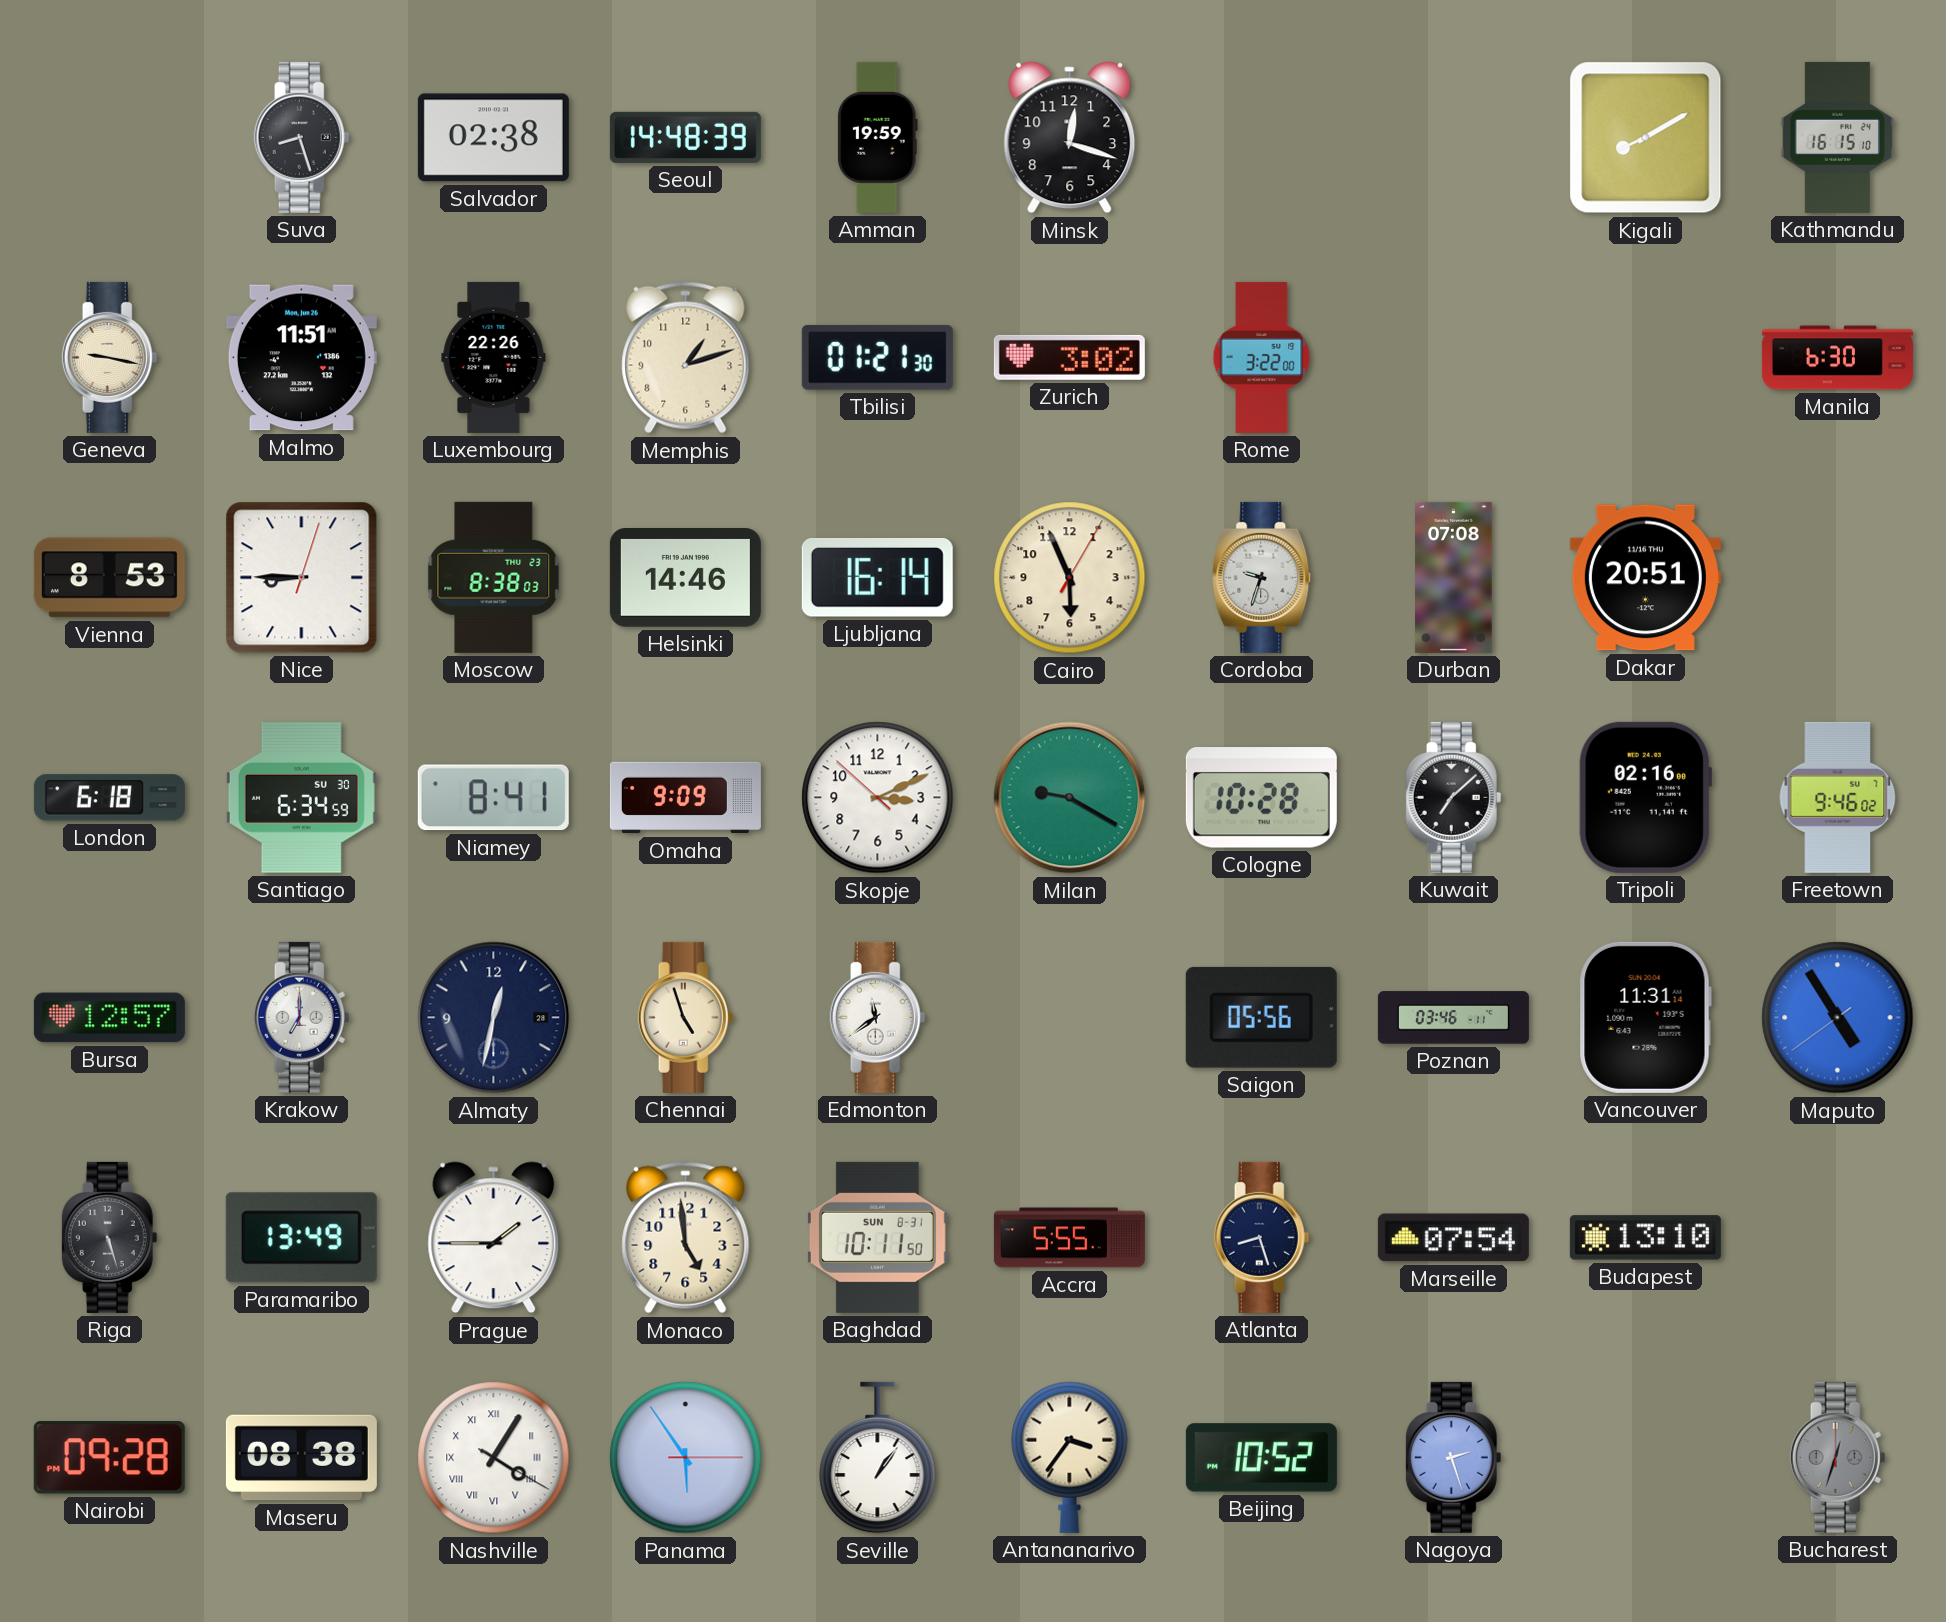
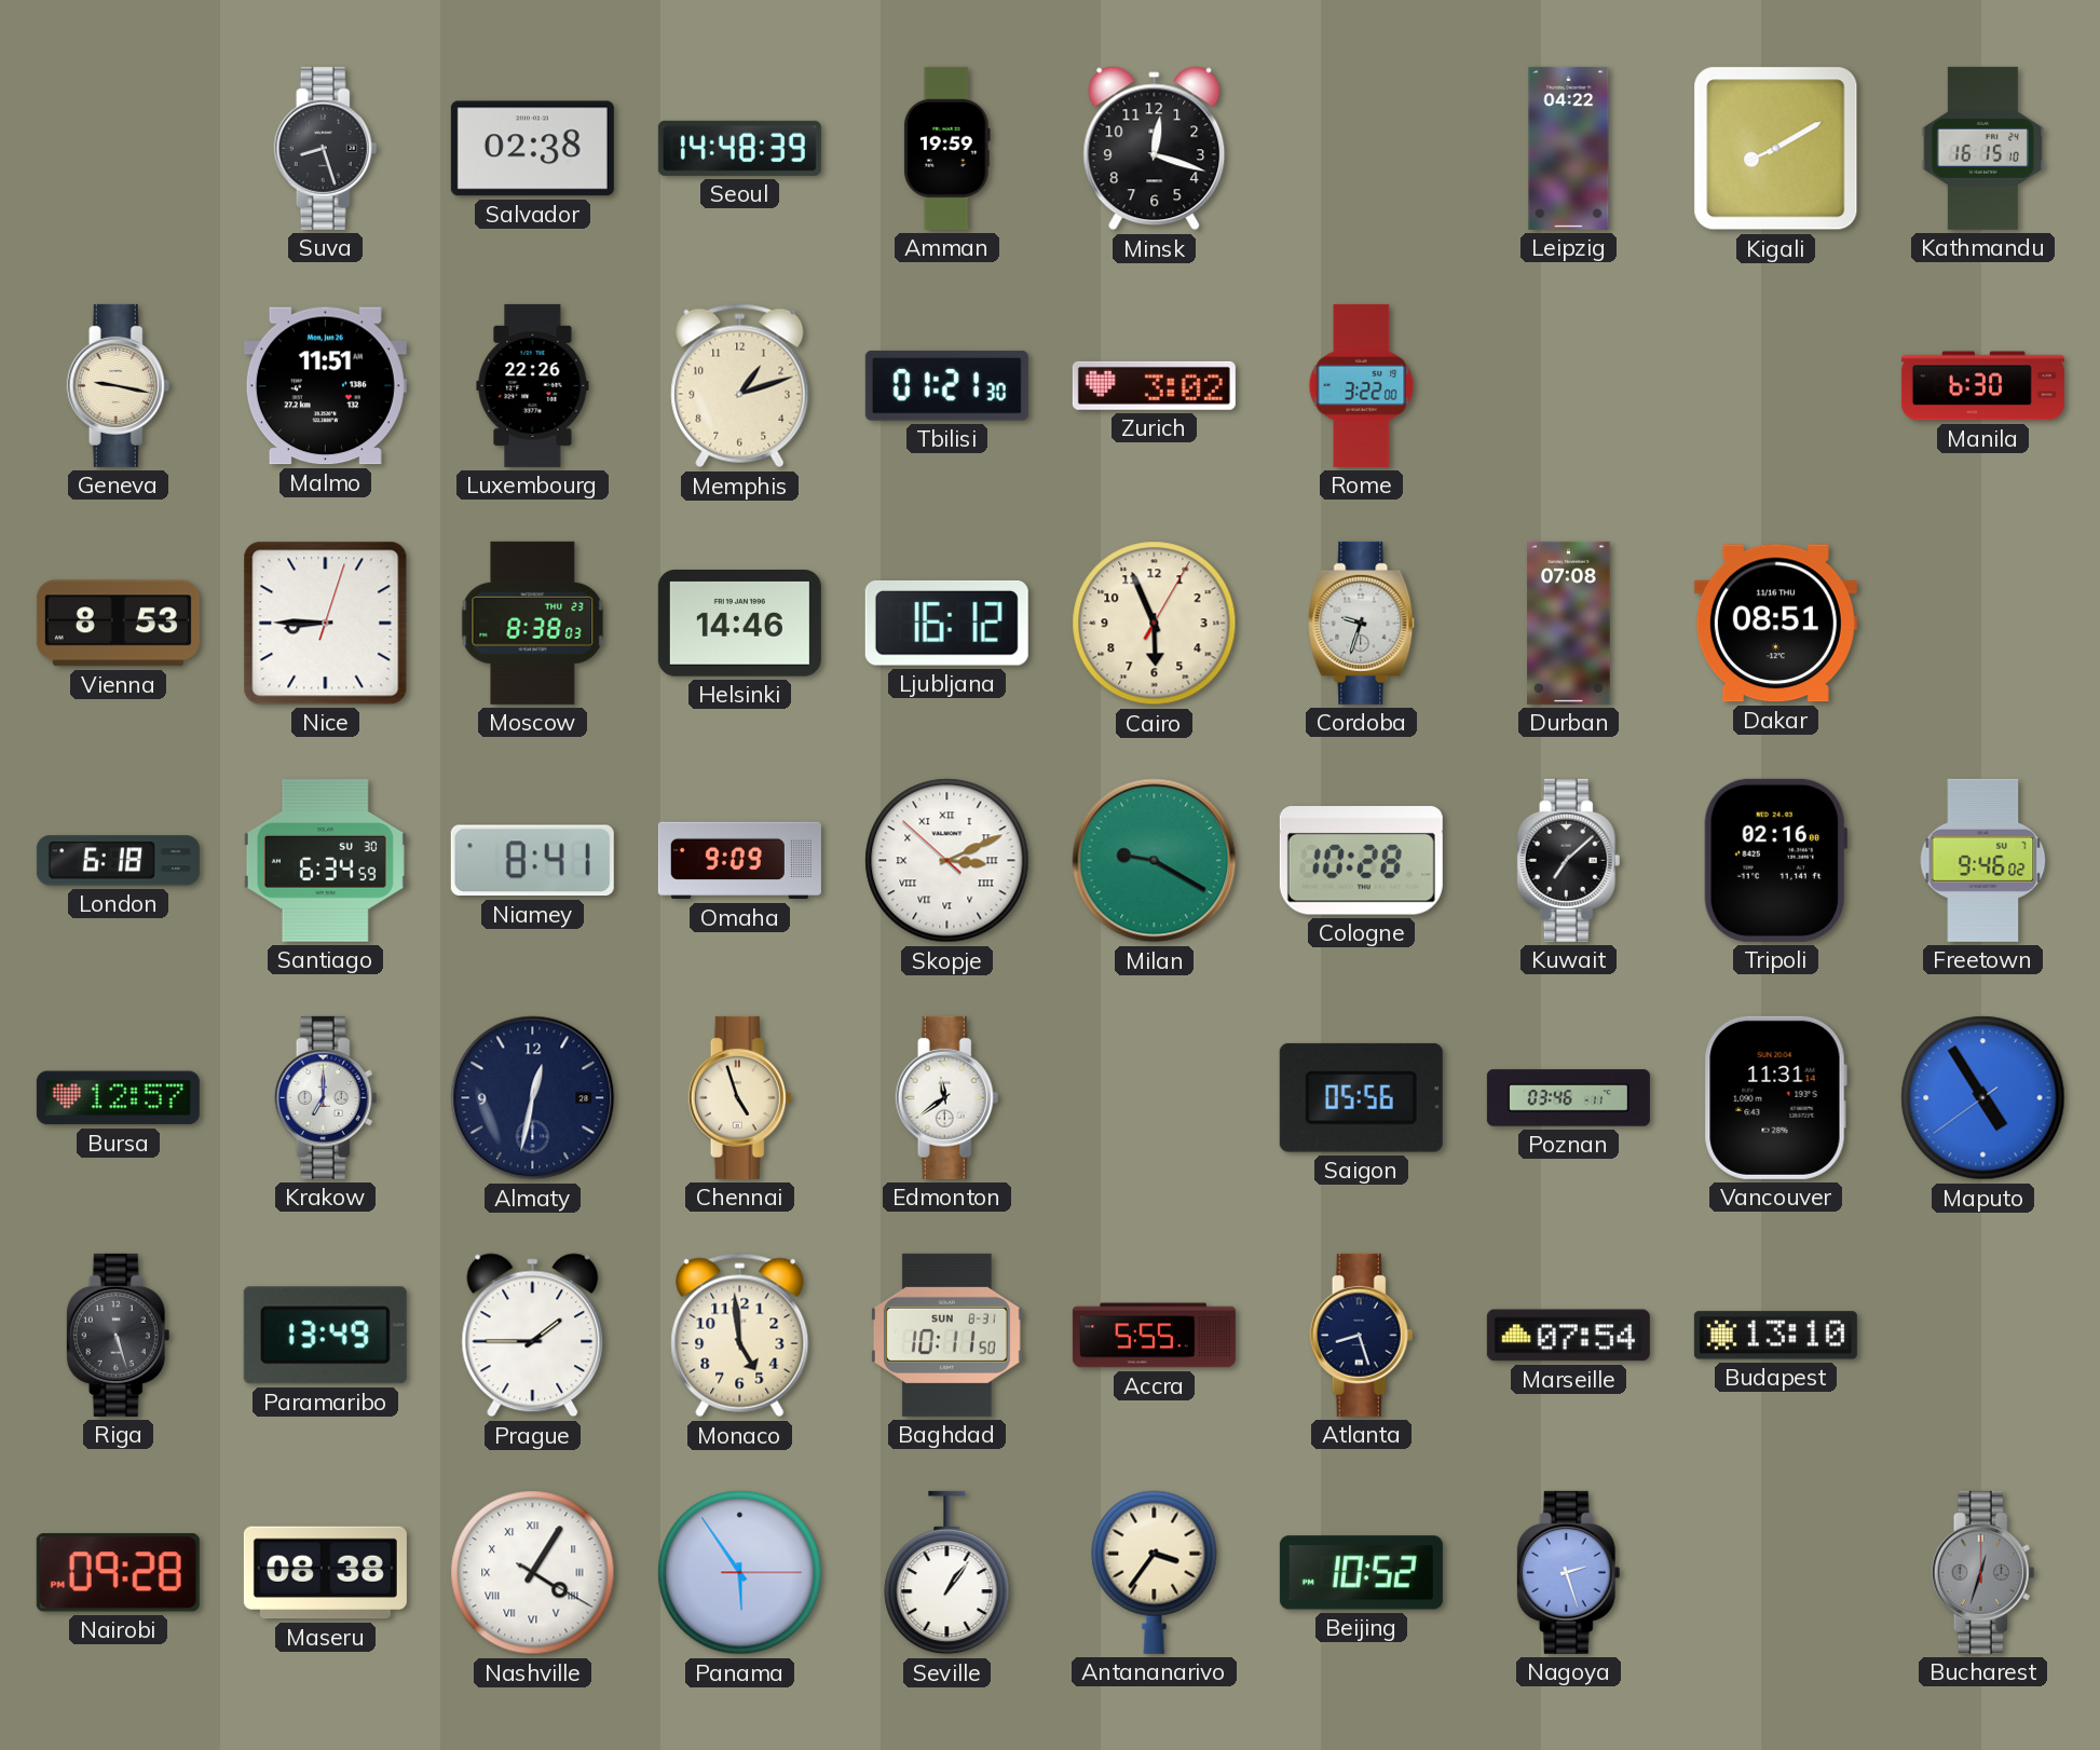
Leipzig: none -> 04:22
Ljubljana: 16:14 -> 16:12
Dakar: 20:51 -> 08:51
Skopje numerals: Arabic -> Roman
